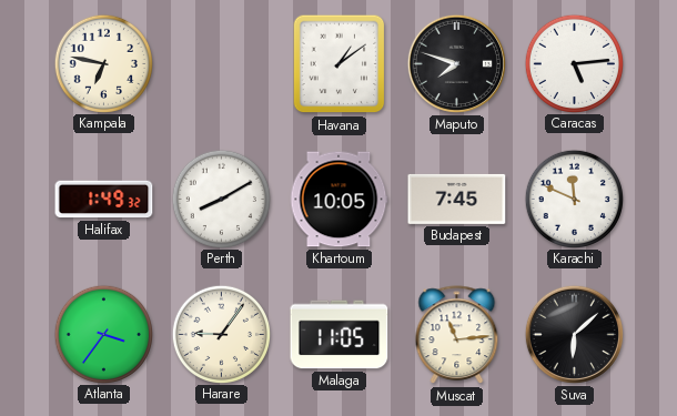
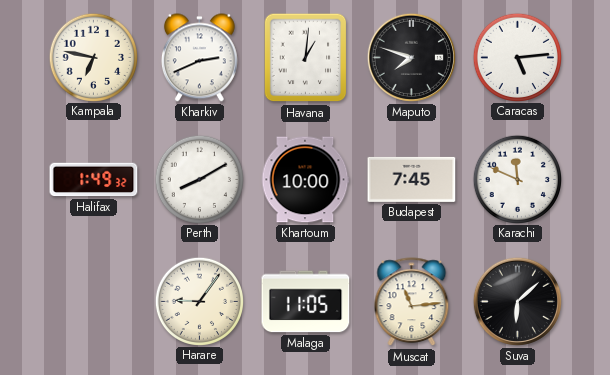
Kharkiv: none -> 2:41
Havana: 1:09 -> 1:01
Khartoum: 10:05 -> 10:00
Atlanta: 3:36 -> none
